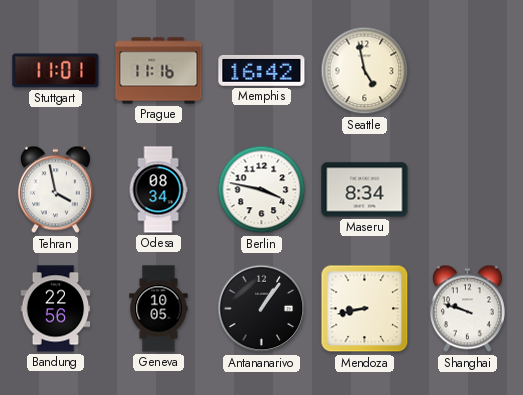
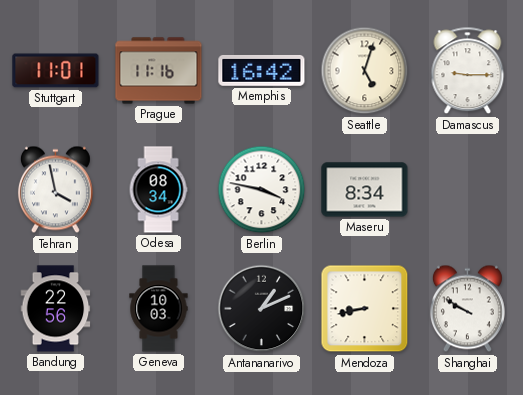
Seattle: 4:58 -> 5:03
Damascus: none -> 9:15
Geneva: 10:05 -> 10:03
Antananarivo: 1:06 -> 1:11
Shanghai: 9:48 -> 9:50
